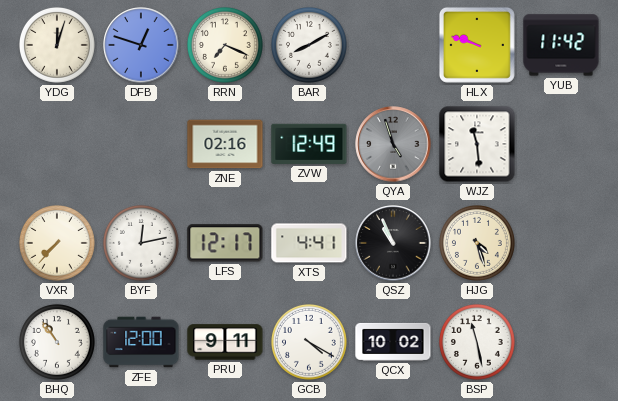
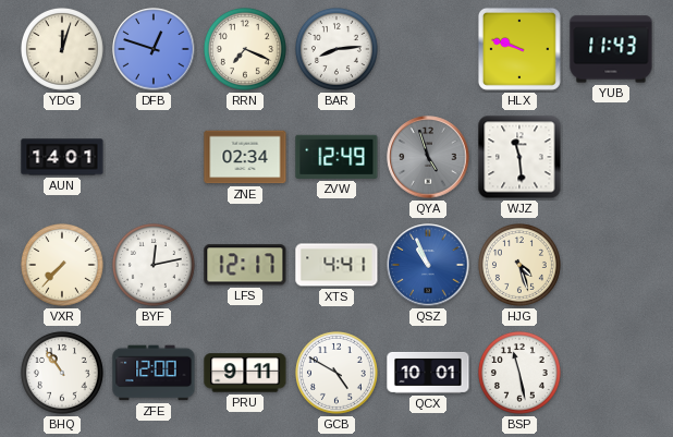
BAR: 8:10 -> 8:14
YUB: 11:42 -> 11:43
AUN: none -> 14:01
ZNE: 02:16 -> 02:34
QSZ dial: black -> blue
GCB: 4:20 -> 4:50
QCX: 10:02 -> 10:01
